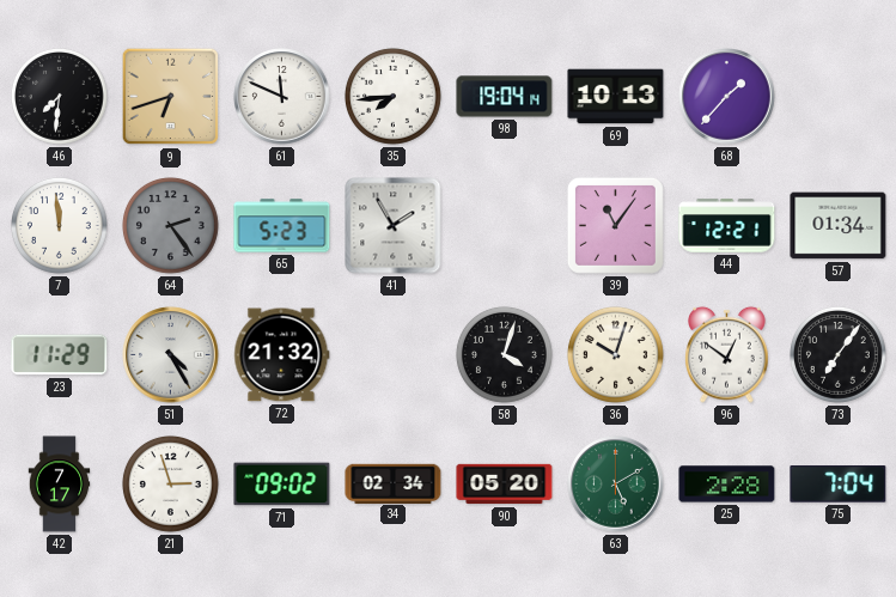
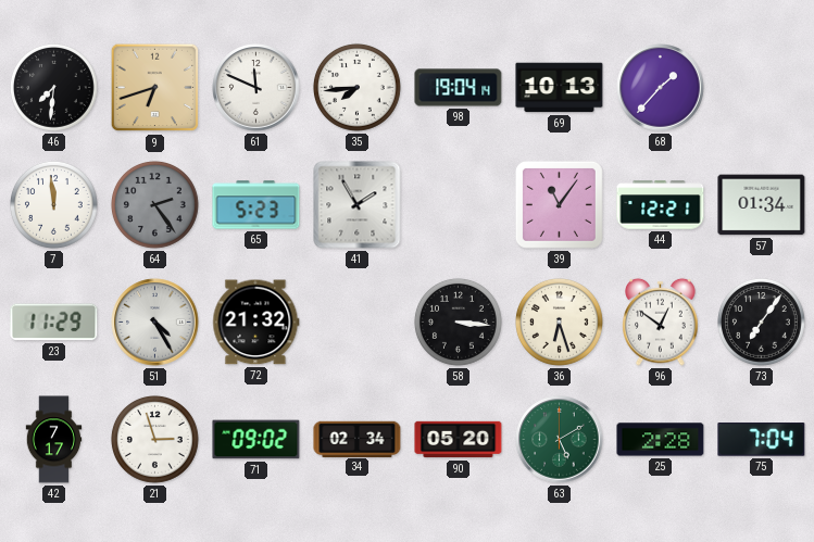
58: 4:03 -> 3:16
36: 10:03 -> 6:27
